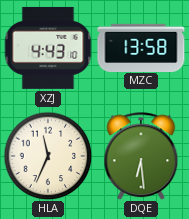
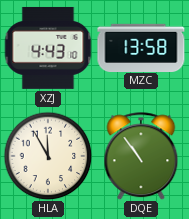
HLA: 11:34 -> 11:55
DQE: 6:29 -> 10:54
